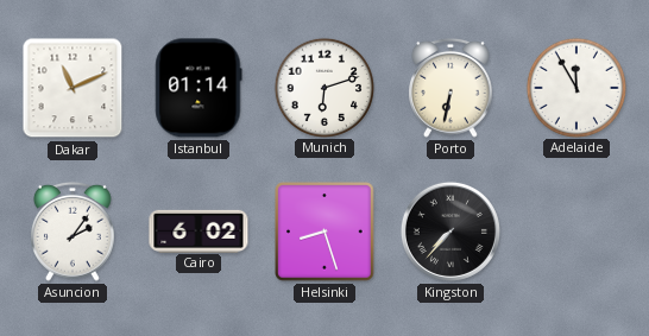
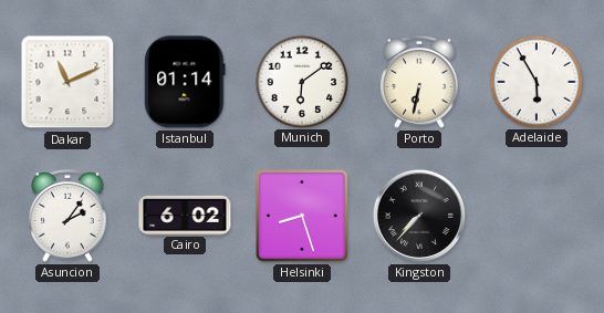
Munich: 6:12 -> 6:09
Adelaide: 11:55 -> 5:55
